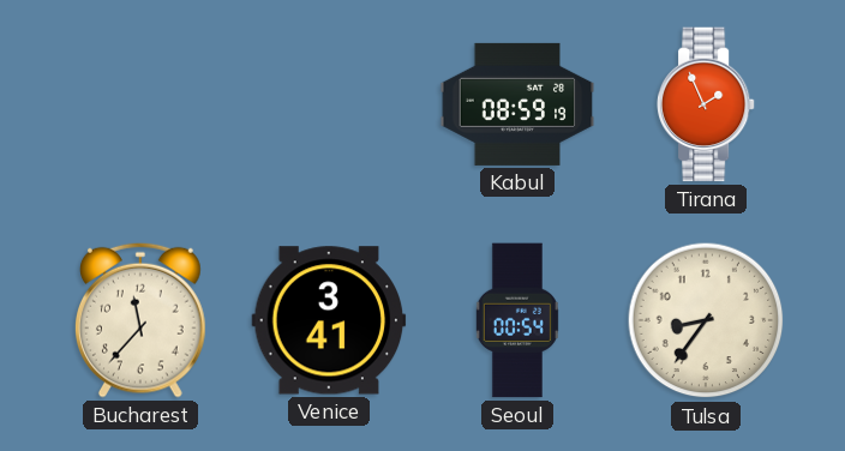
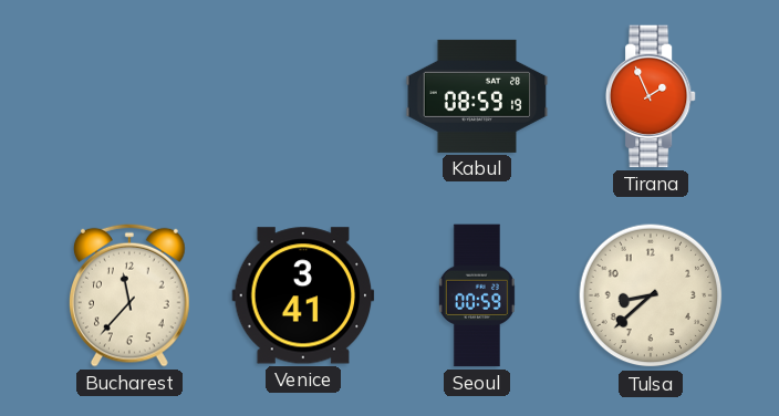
Seoul: 00:54 -> 00:59
Tulsa: 8:36 -> 8:38
